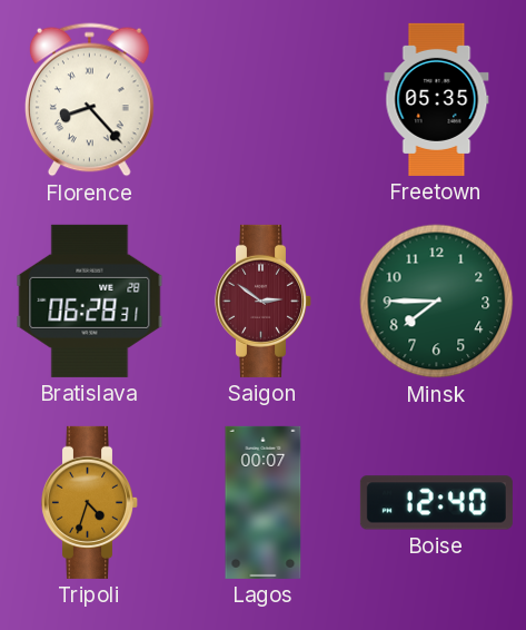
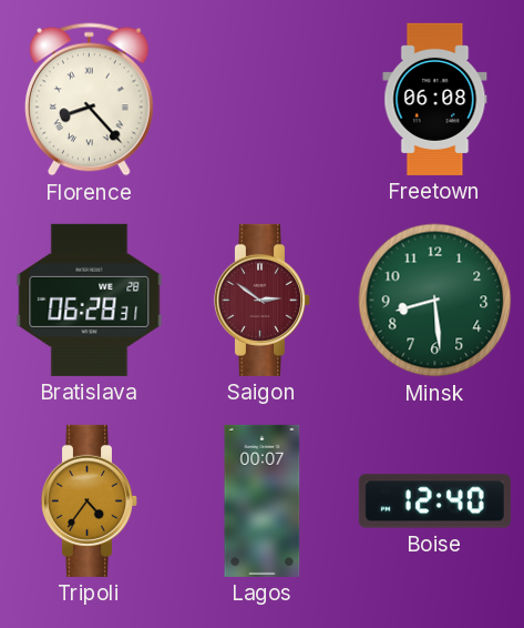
Freetown: 05:35 -> 06:08
Minsk: 7:45 -> 8:29
Tripoli: 4:33 -> 4:36
